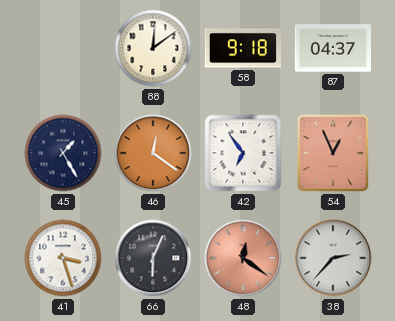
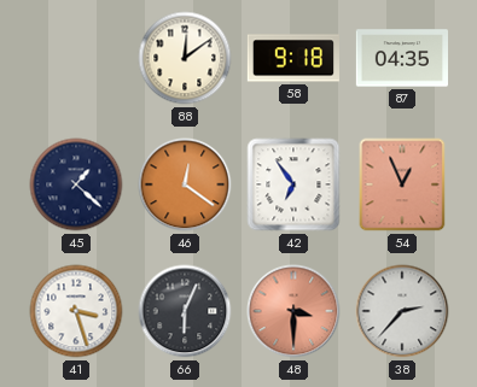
87: 04:37 -> 04:35
45: 1:25 -> 1:22
48: 12:21 -> 3:30
